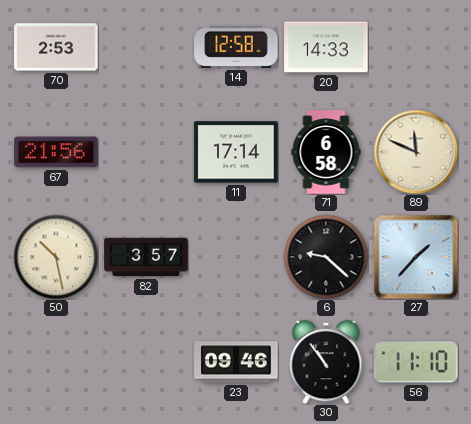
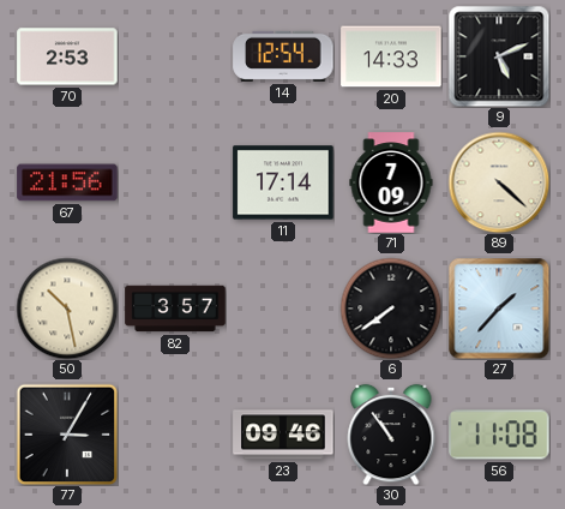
14: 12:58 -> 12:54
9: none -> 5:11
71: 6:58 -> 7:09
89: 11:49 -> 4:22
6: 9:22 -> 7:39
77: none -> 3:05
56: 11:10 -> 11:08
